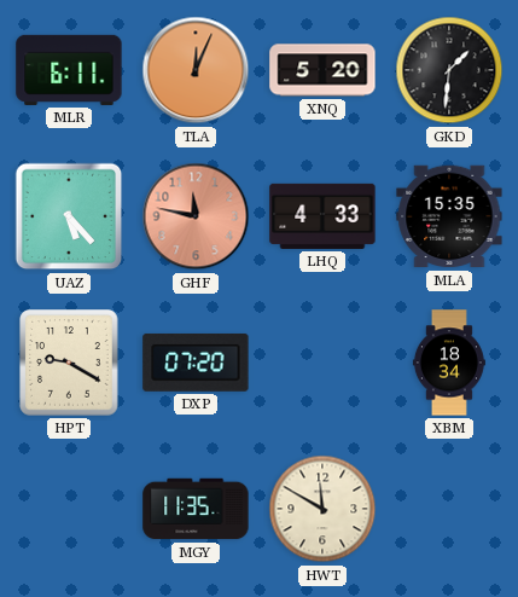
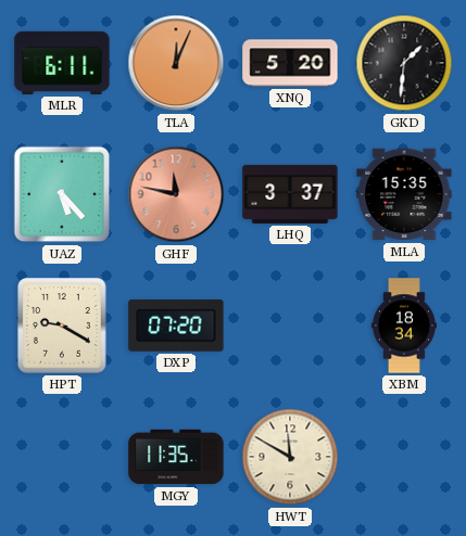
LHQ: 4:33 -> 3:37
